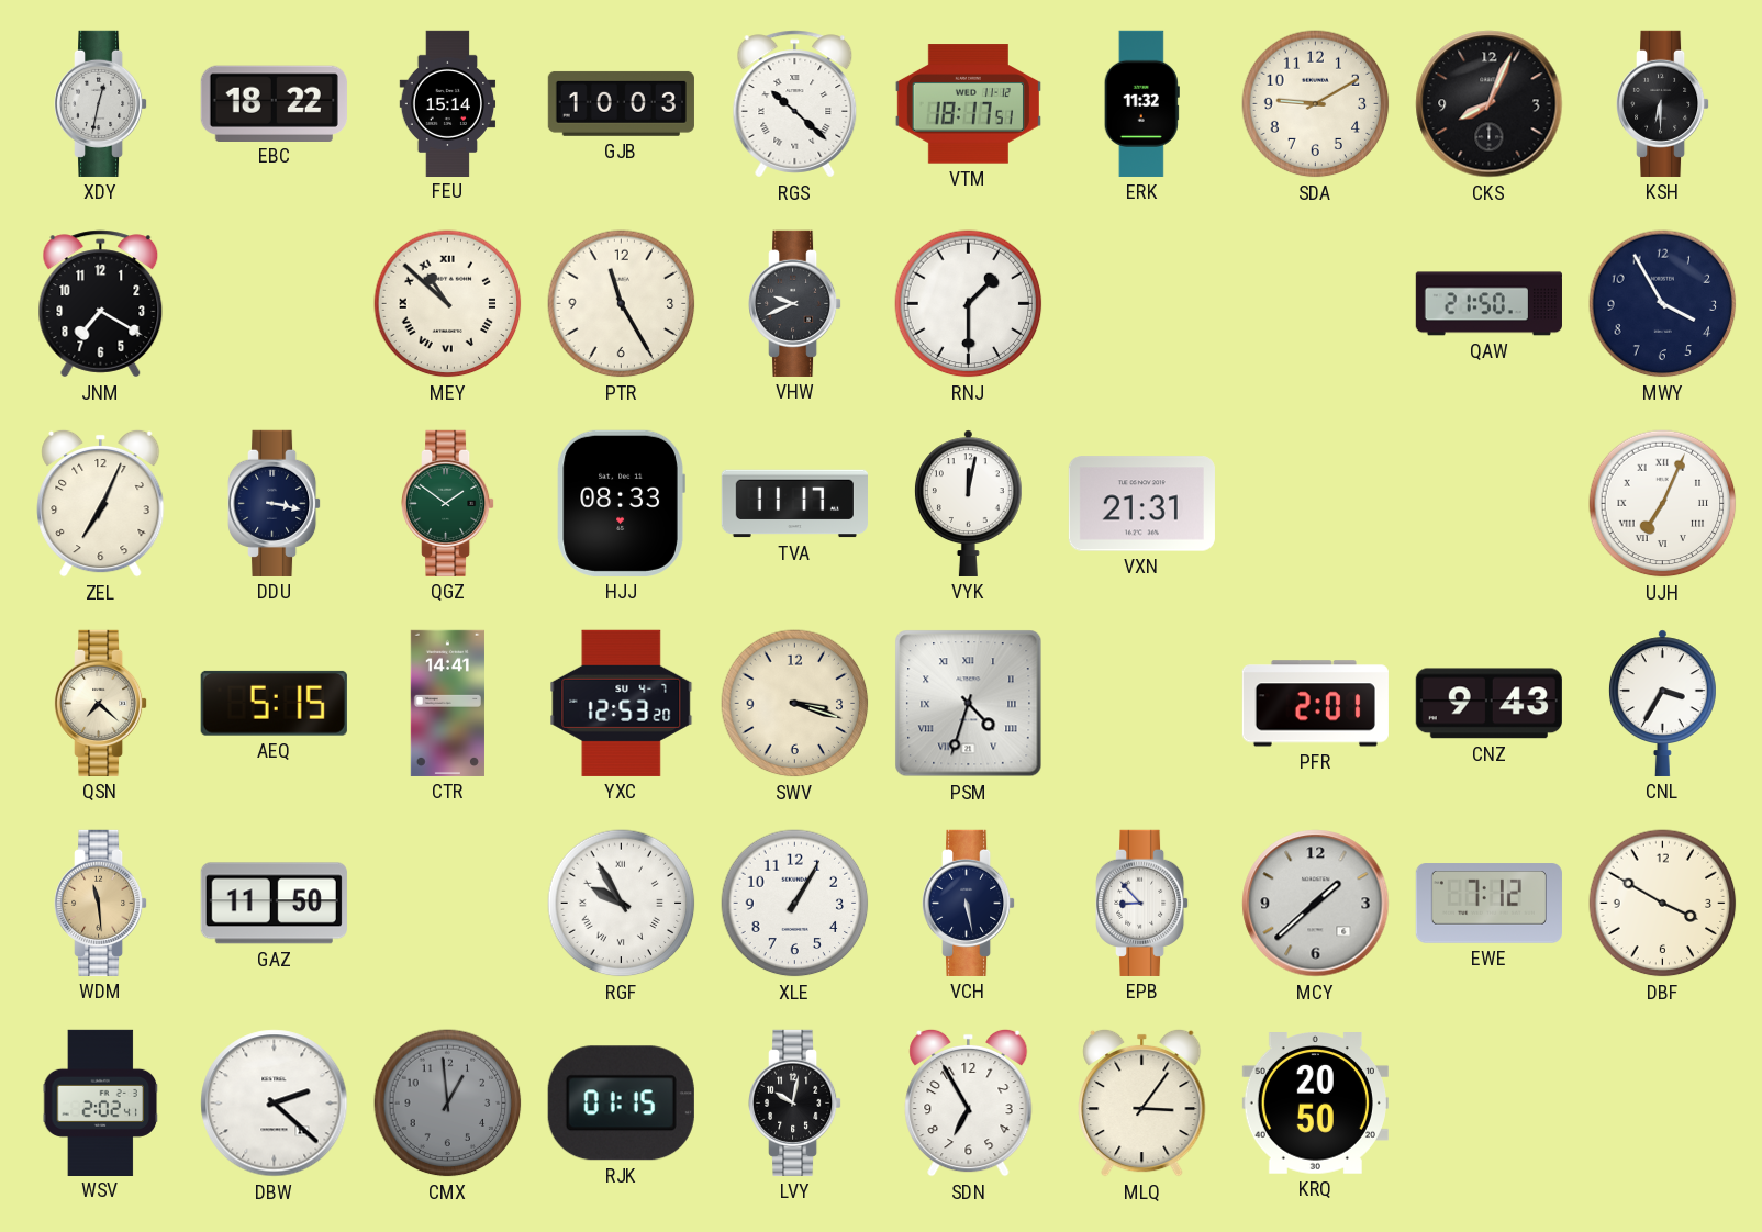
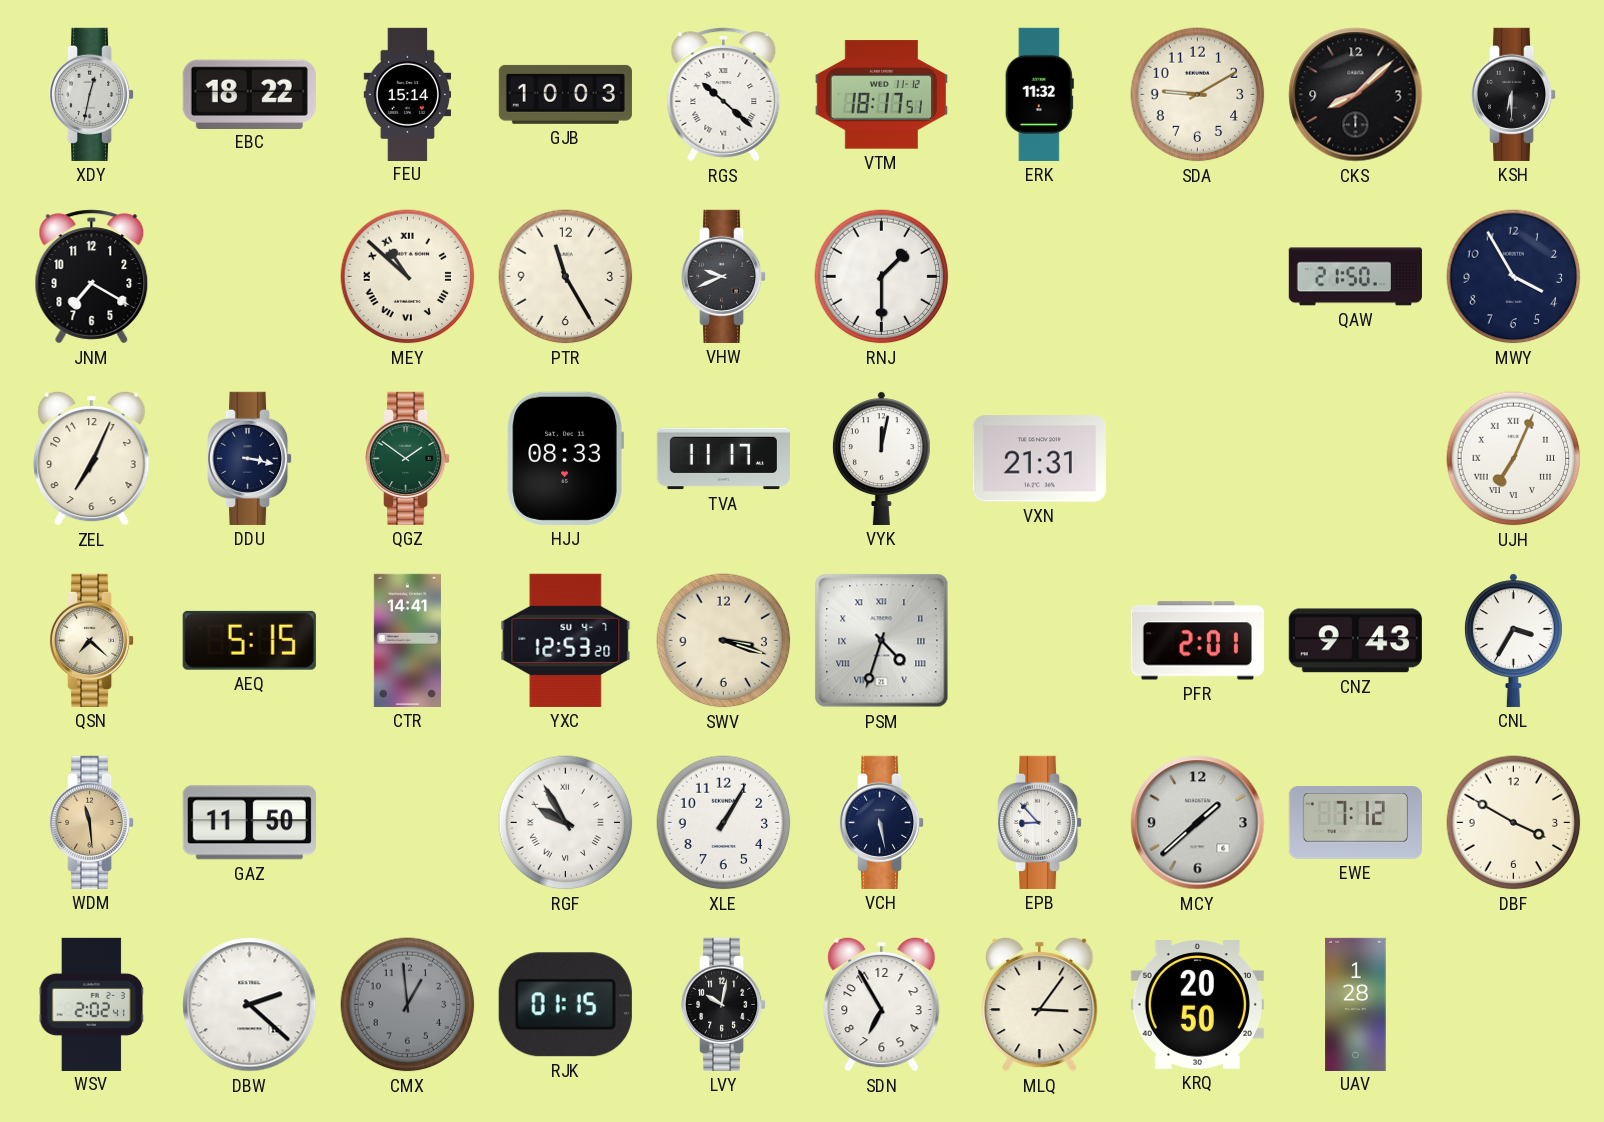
CKS: 8:04 -> 8:08
UAV: none -> 1:28
